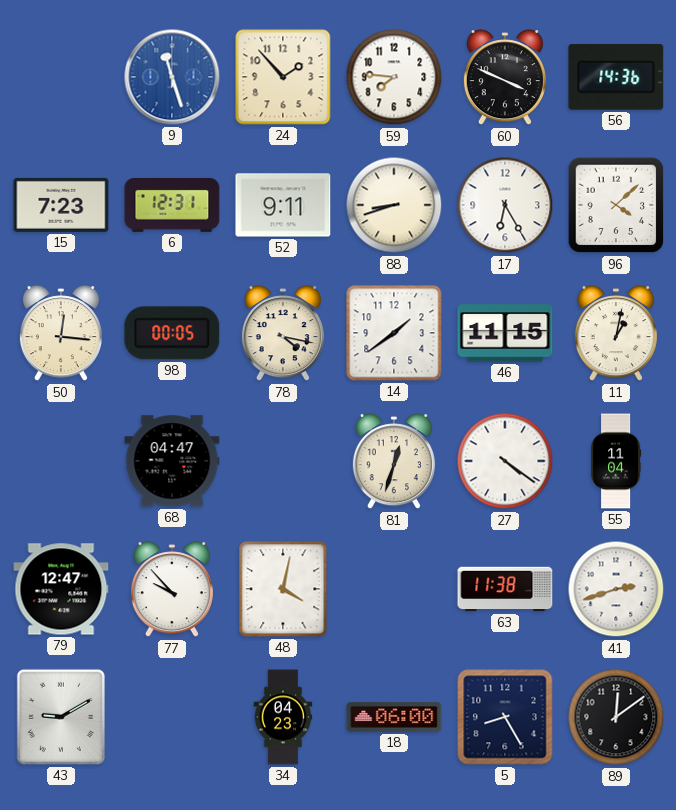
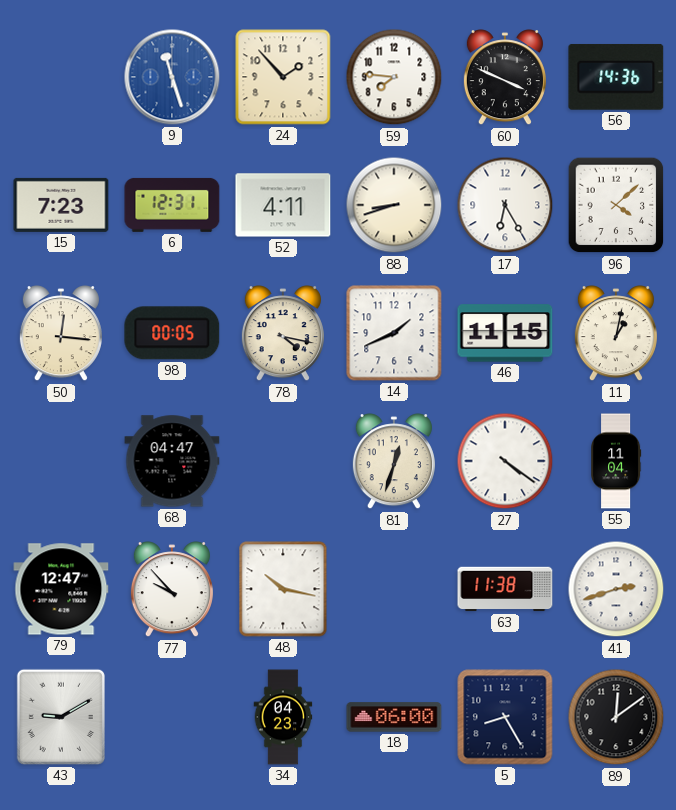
52: 9:11 -> 4:11
14: 1:39 -> 1:41
48: 4:02 -> 10:17
